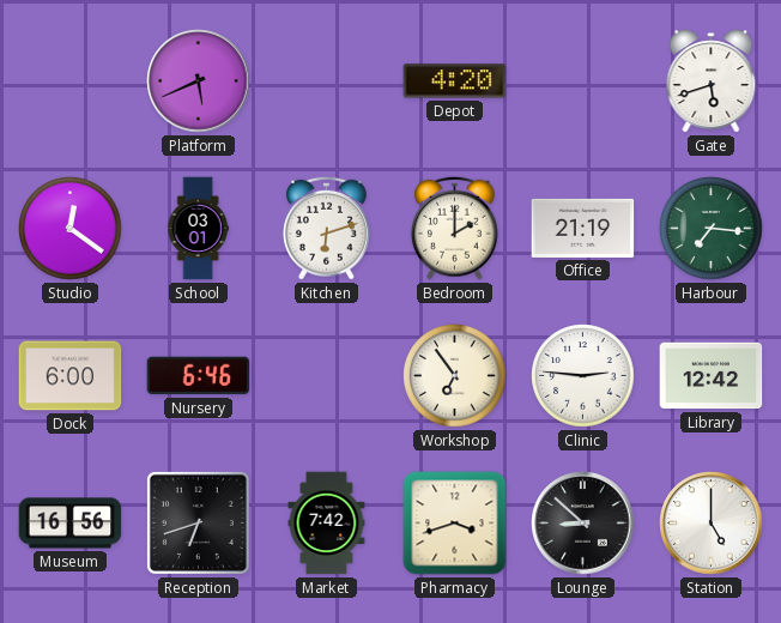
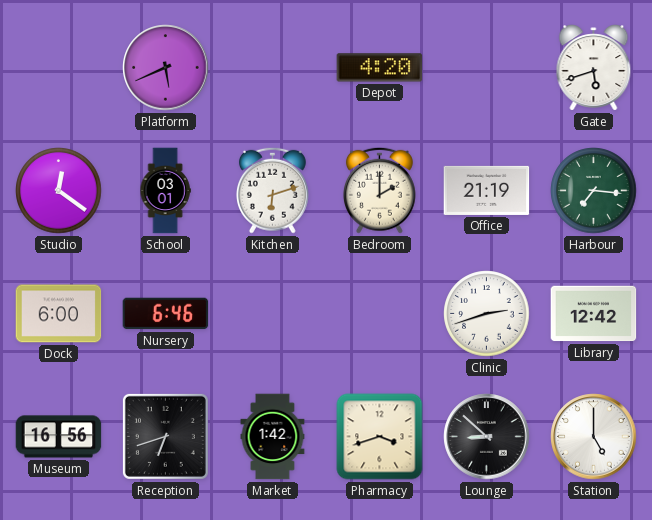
Workshop: 6:54 -> none
Clinic: 2:46 -> 2:42
Market: 7:42 -> 1:42
